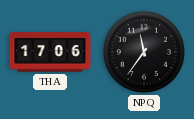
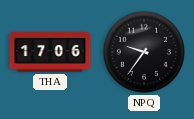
NPQ: 11:36 -> 9:36
